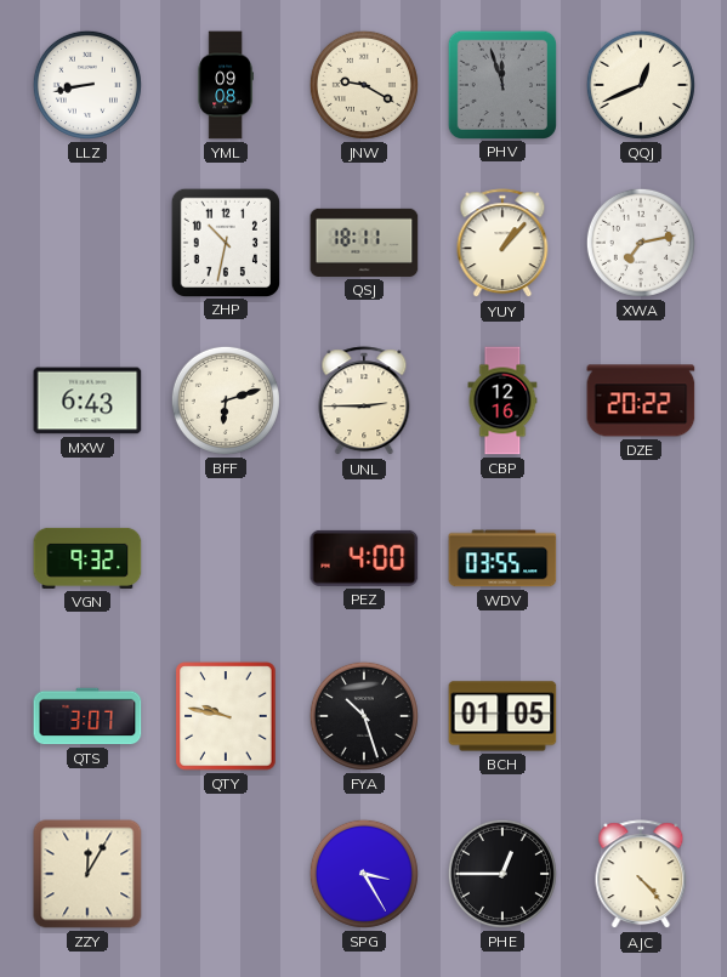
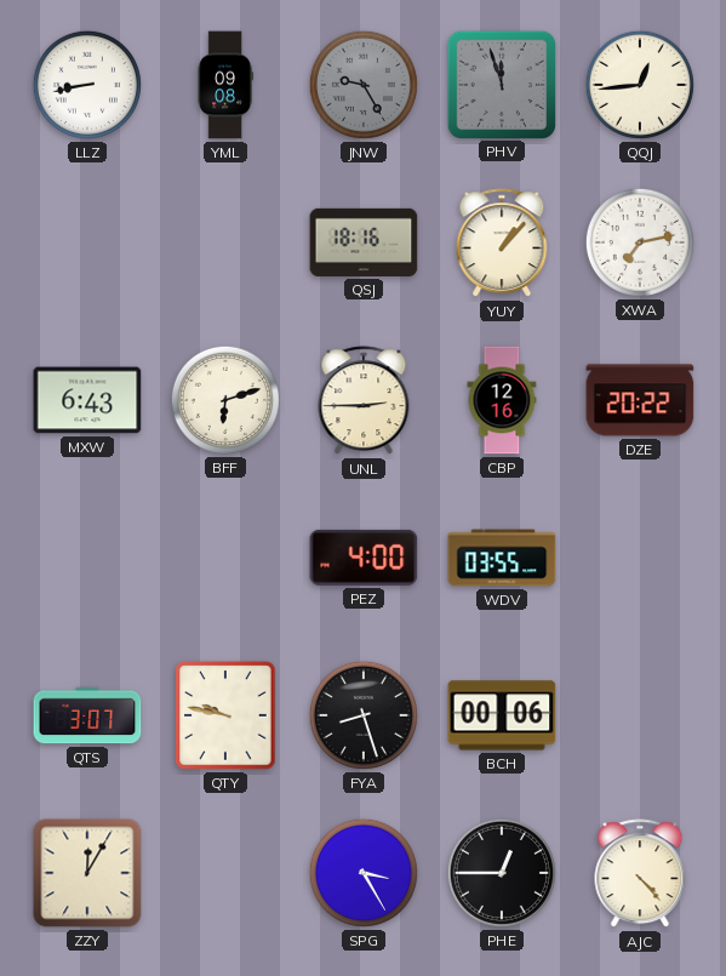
JNW: 9:20 -> 9:25
JNW dial: cream -> grey
QQJ: 12:41 -> 12:44
ZHP: 10:32 -> none
QSJ: 18:11 -> 18:16
VGN: 9:32 -> none
FYA: 10:27 -> 8:27
BCH: 01:05 -> 00:06
